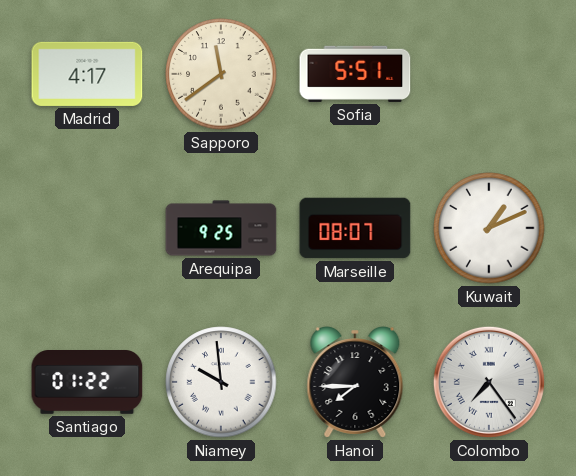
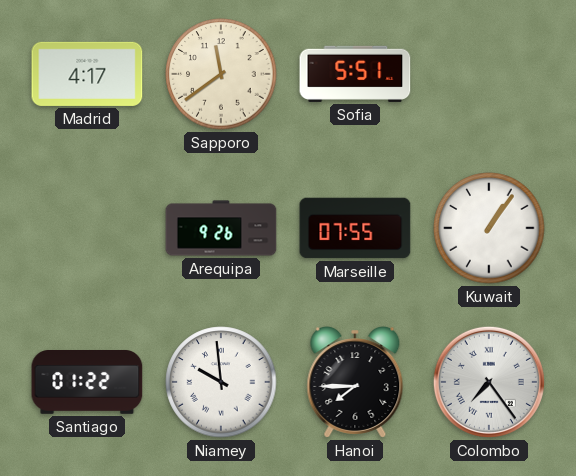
Arequipa: 9:25 -> 9:26
Marseille: 08:07 -> 07:55
Kuwait: 1:11 -> 1:06
